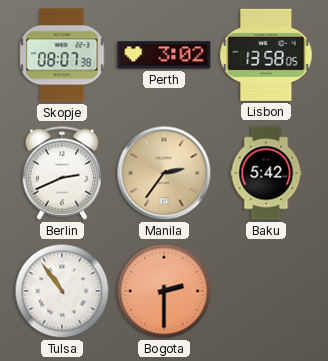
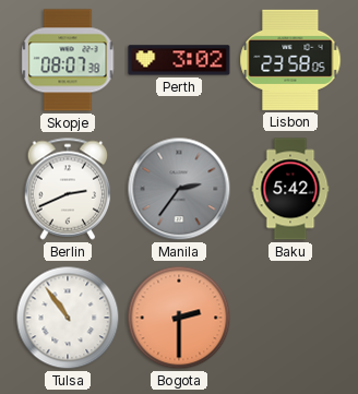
Lisbon: 13:58 -> 23:58
Manila dial: champagne -> grey
